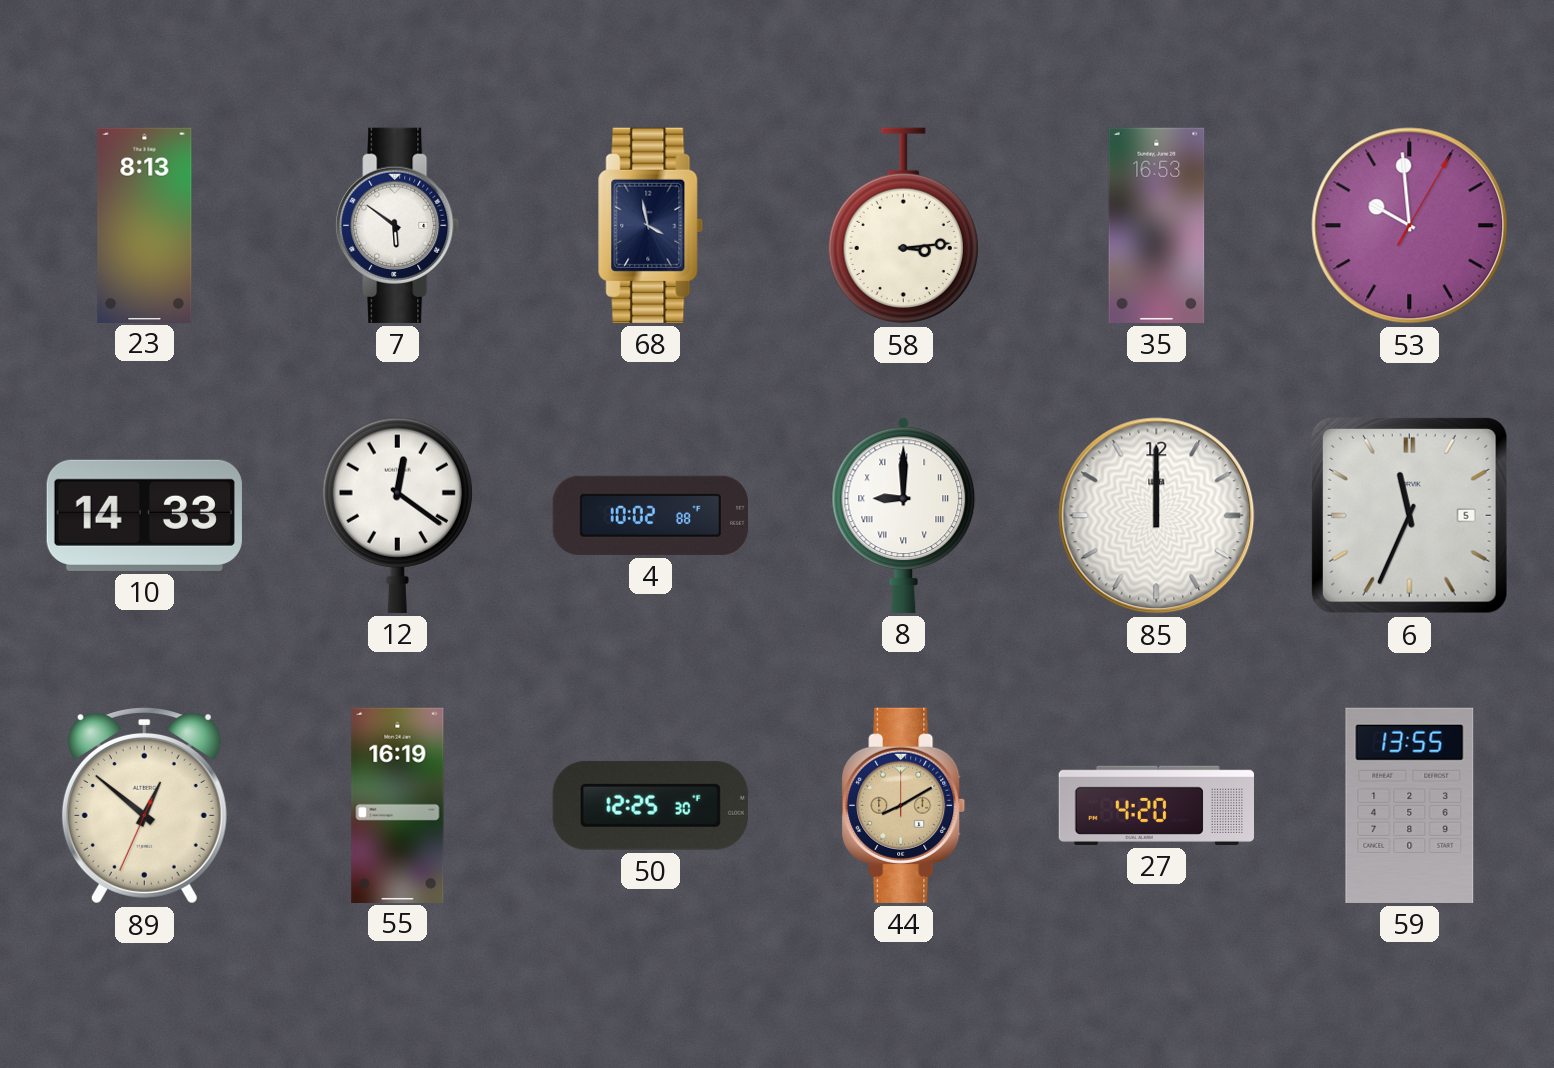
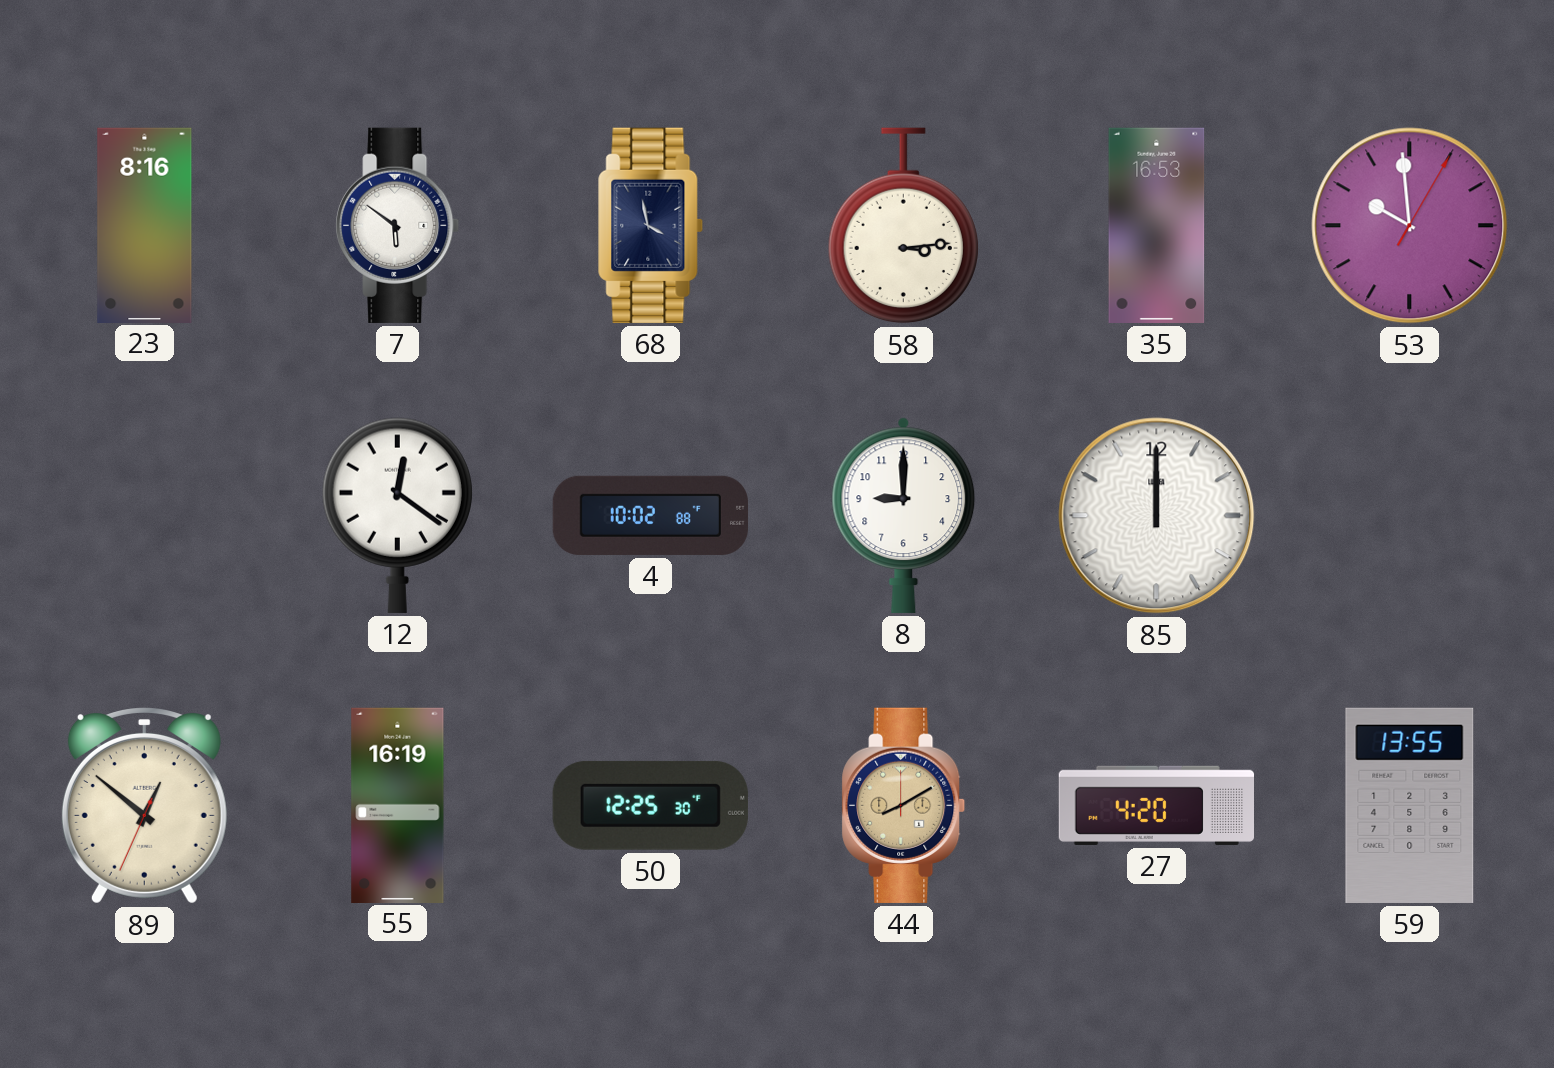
23: 8:13 -> 8:16
10: 14:33 -> none
8 numerals: Roman -> Arabic
6: 11:34 -> none
